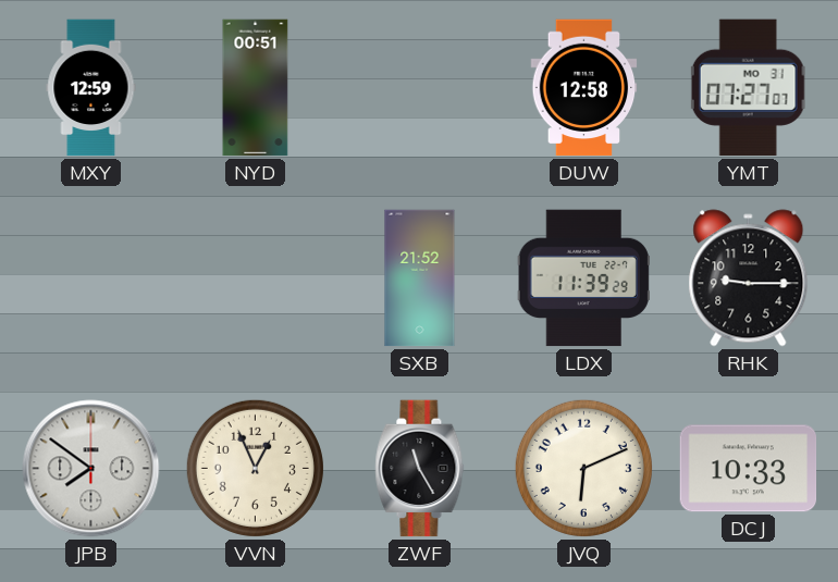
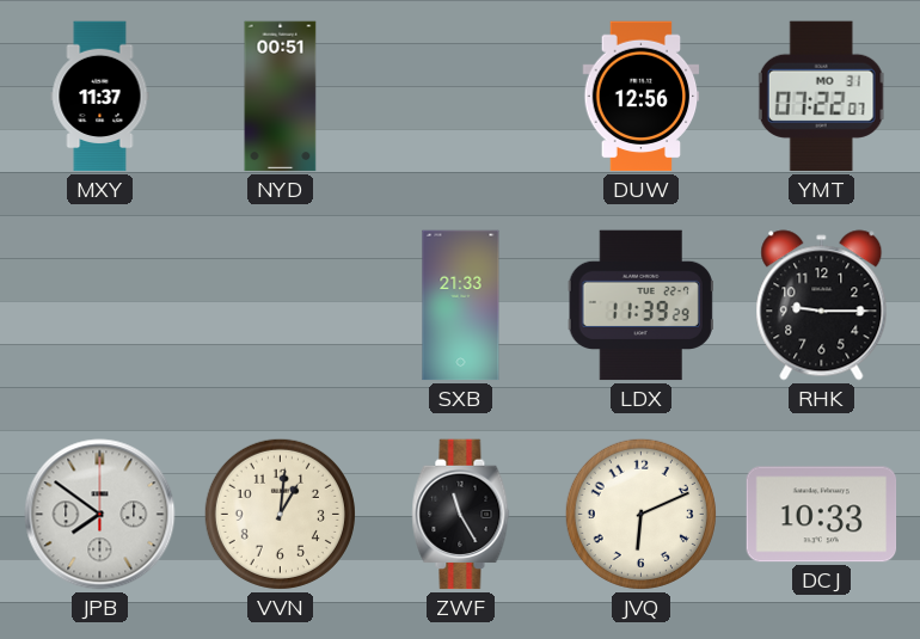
MXY: 12:59 -> 11:37
DUW: 12:58 -> 12:56
YMT: 07:27 -> 07:22
SXB: 21:52 -> 21:33
VVN: 12:56 -> 1:01
